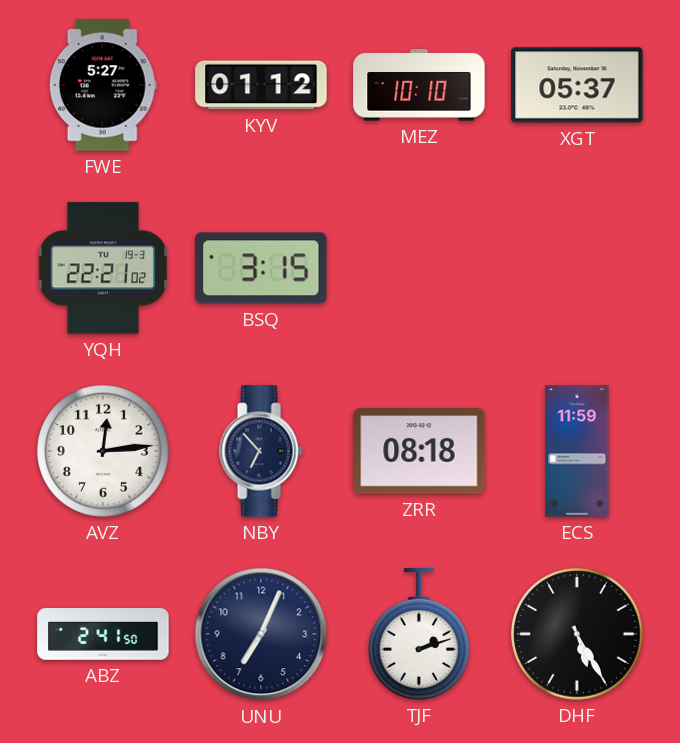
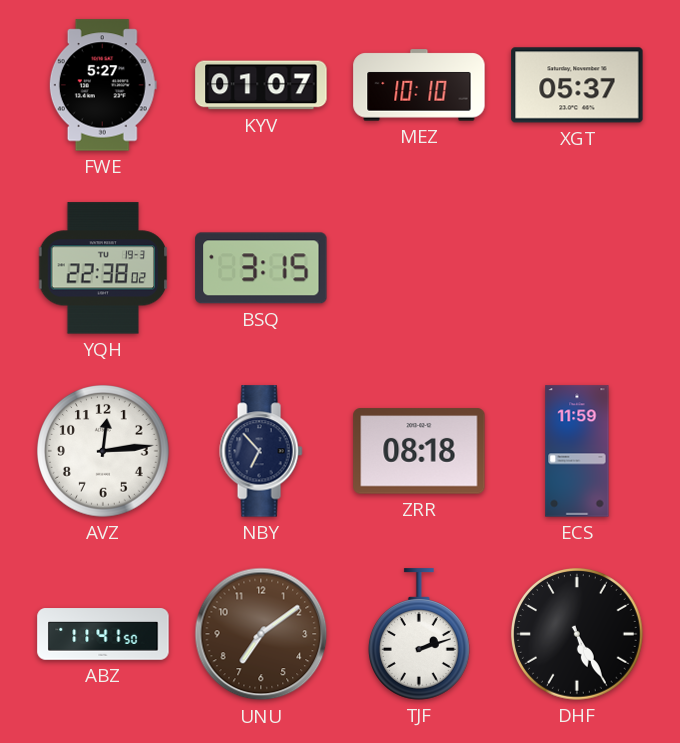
KYV: 01:12 -> 01:07
YQH: 22:21 -> 22:38
ABZ: 2:41 -> 11:41
UNU: 7:04 -> 7:09
UNU dial: navy -> brown
